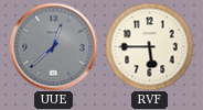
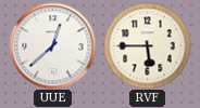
UUE dial: grey -> white
